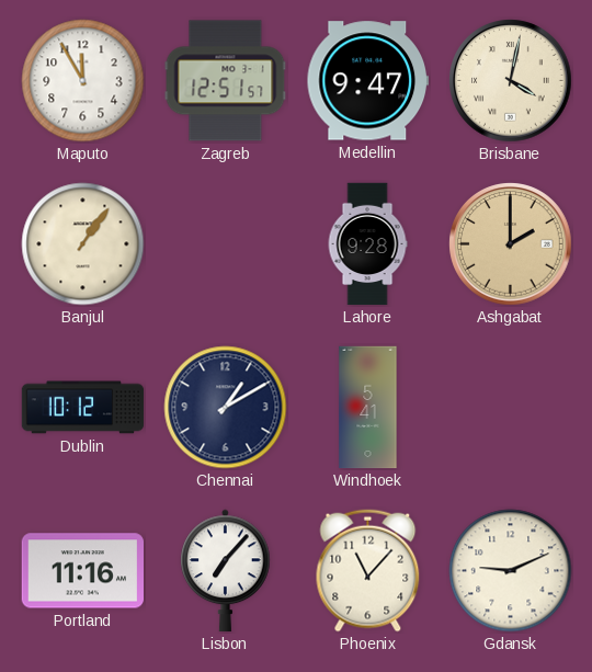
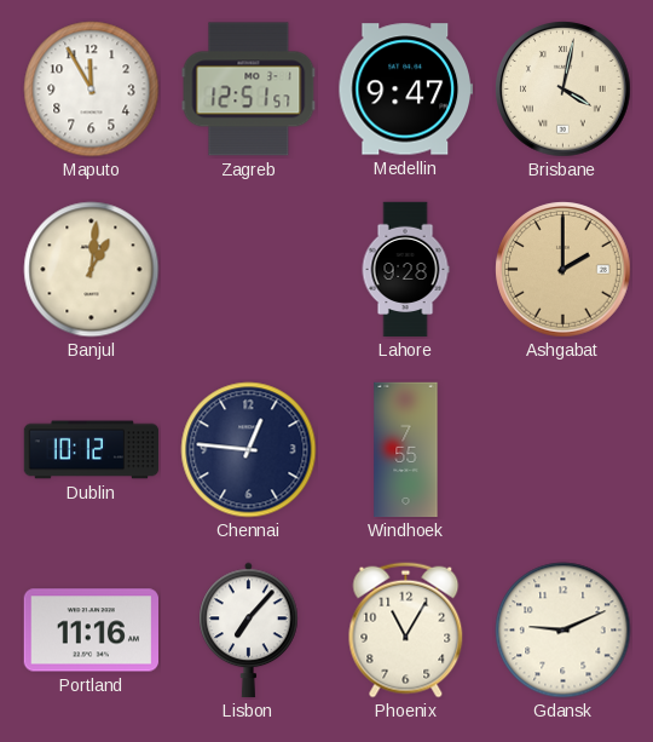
Banjul: 1:06 -> 1:01
Chennai: 1:10 -> 12:46
Windhoek: 5:41 -> 7:55
Phoenix: 11:07 -> 11:05
